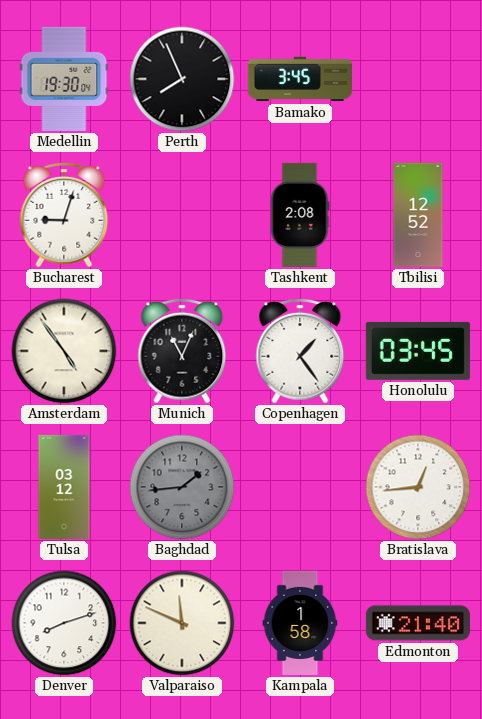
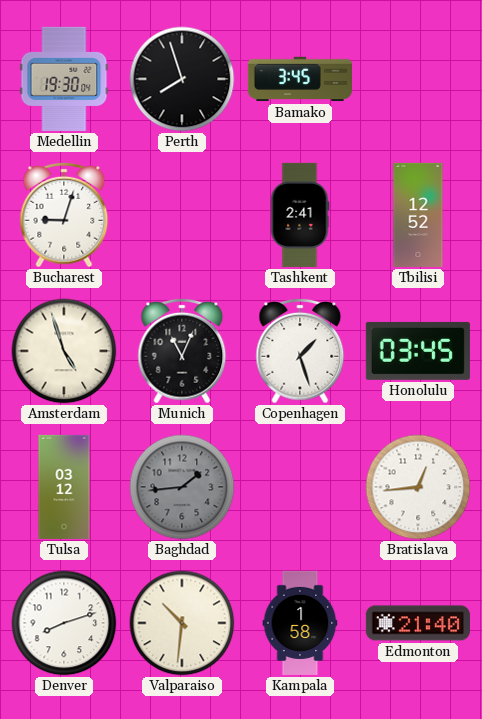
Perth: 7:56 -> 7:57
Tashkent: 2:08 -> 2:41
Amsterdam: 4:54 -> 4:57
Copenhagen: 1:24 -> 1:27
Valparaiso: 11:49 -> 10:31
